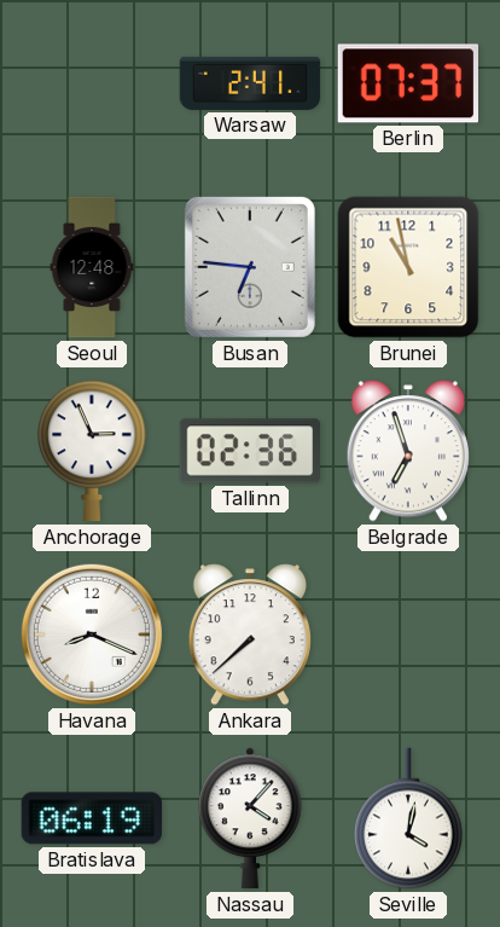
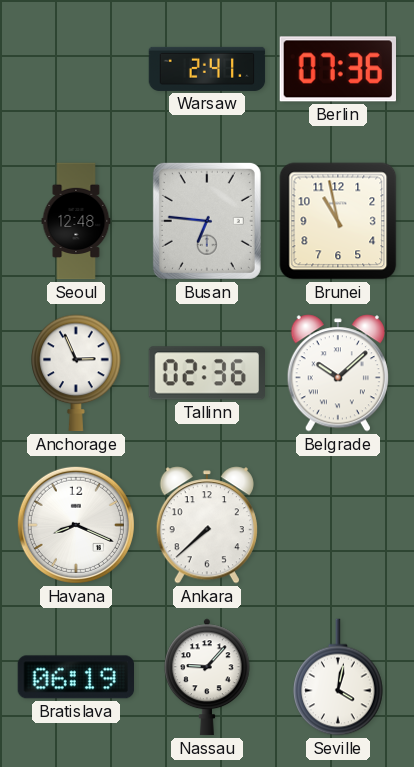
Berlin: 07:37 -> 07:36
Belgrade: 6:57 -> 10:08
Nassau: 4:07 -> 9:07
